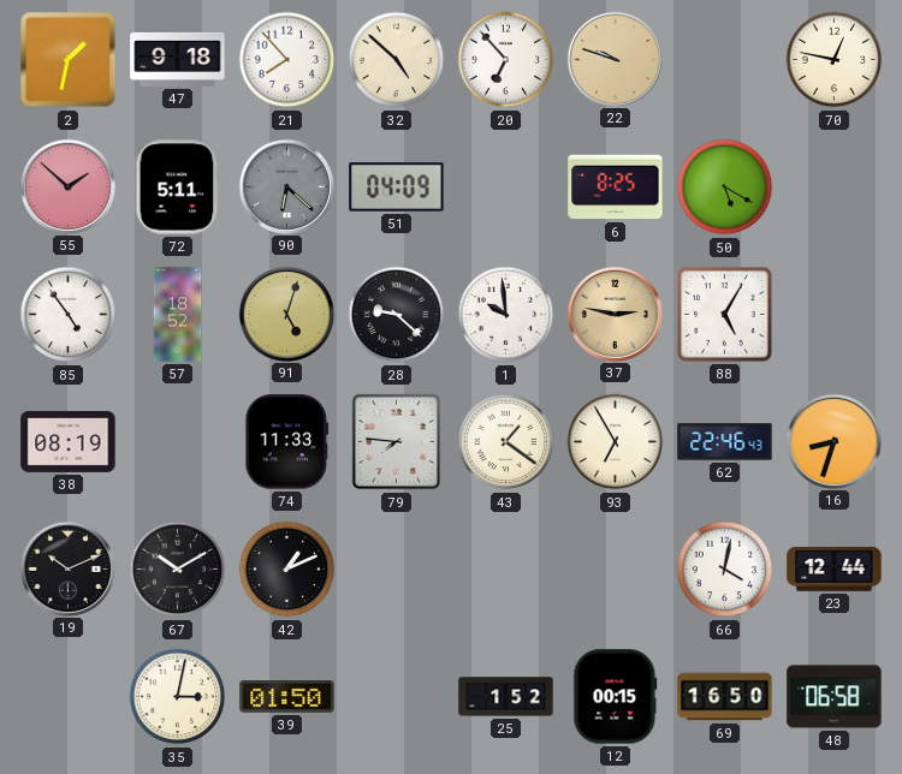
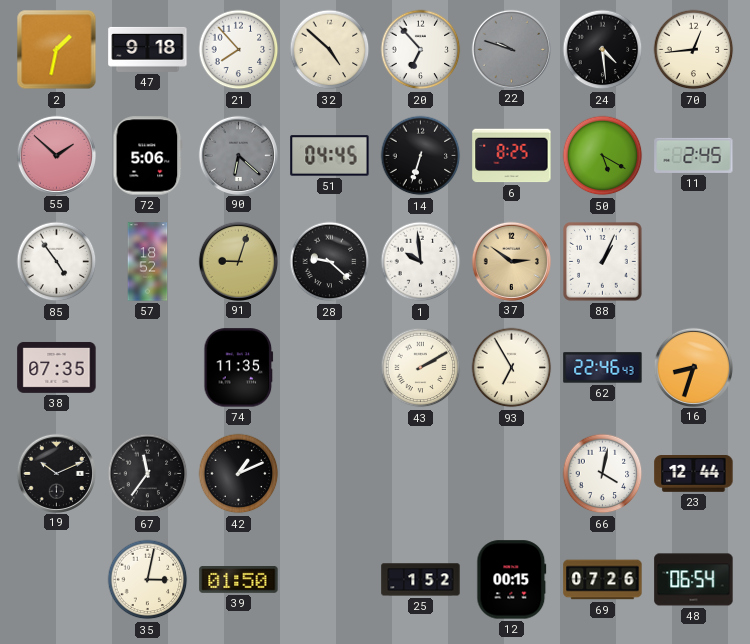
22 dial: champagne -> grey
24: none -> 4:29
70: 12:47 -> 12:44
72: 5:11 -> 5:06
51: 04:09 -> 04:45
14: none -> 6:33
11: none -> 2:45
91: 5:03 -> 9:03
37: 2:47 -> 2:51
88: 5:05 -> 1:04
38: 08:19 -> 07:35
74: 11:33 -> 11:35
79: 7:46 -> none
43: 1:21 -> 2:10
67: 10:10 -> 11:36
69: 16:50 -> 07:26
48: 06:58 -> 06:54
